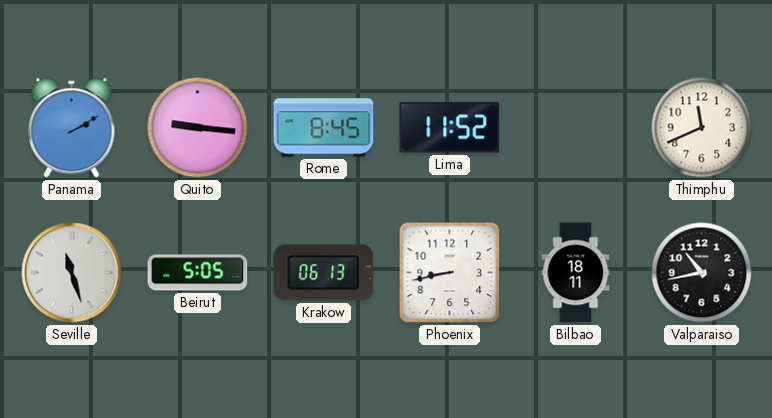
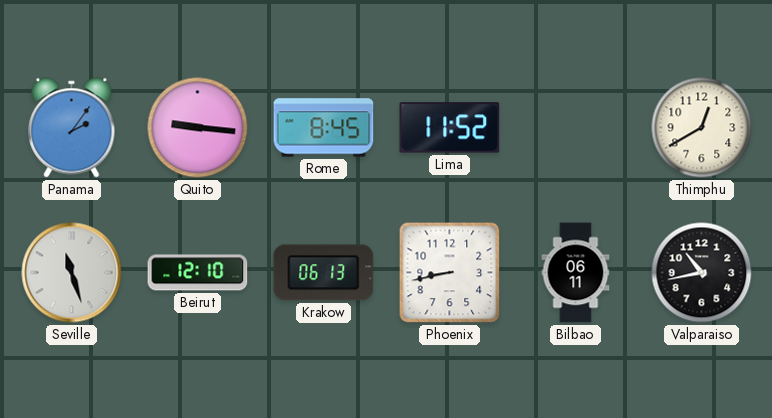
Panama: 2:10 -> 2:06
Thimphu: 11:41 -> 12:40
Beirut: 5:05 -> 12:10
Bilbao: 18:11 -> 06:11
